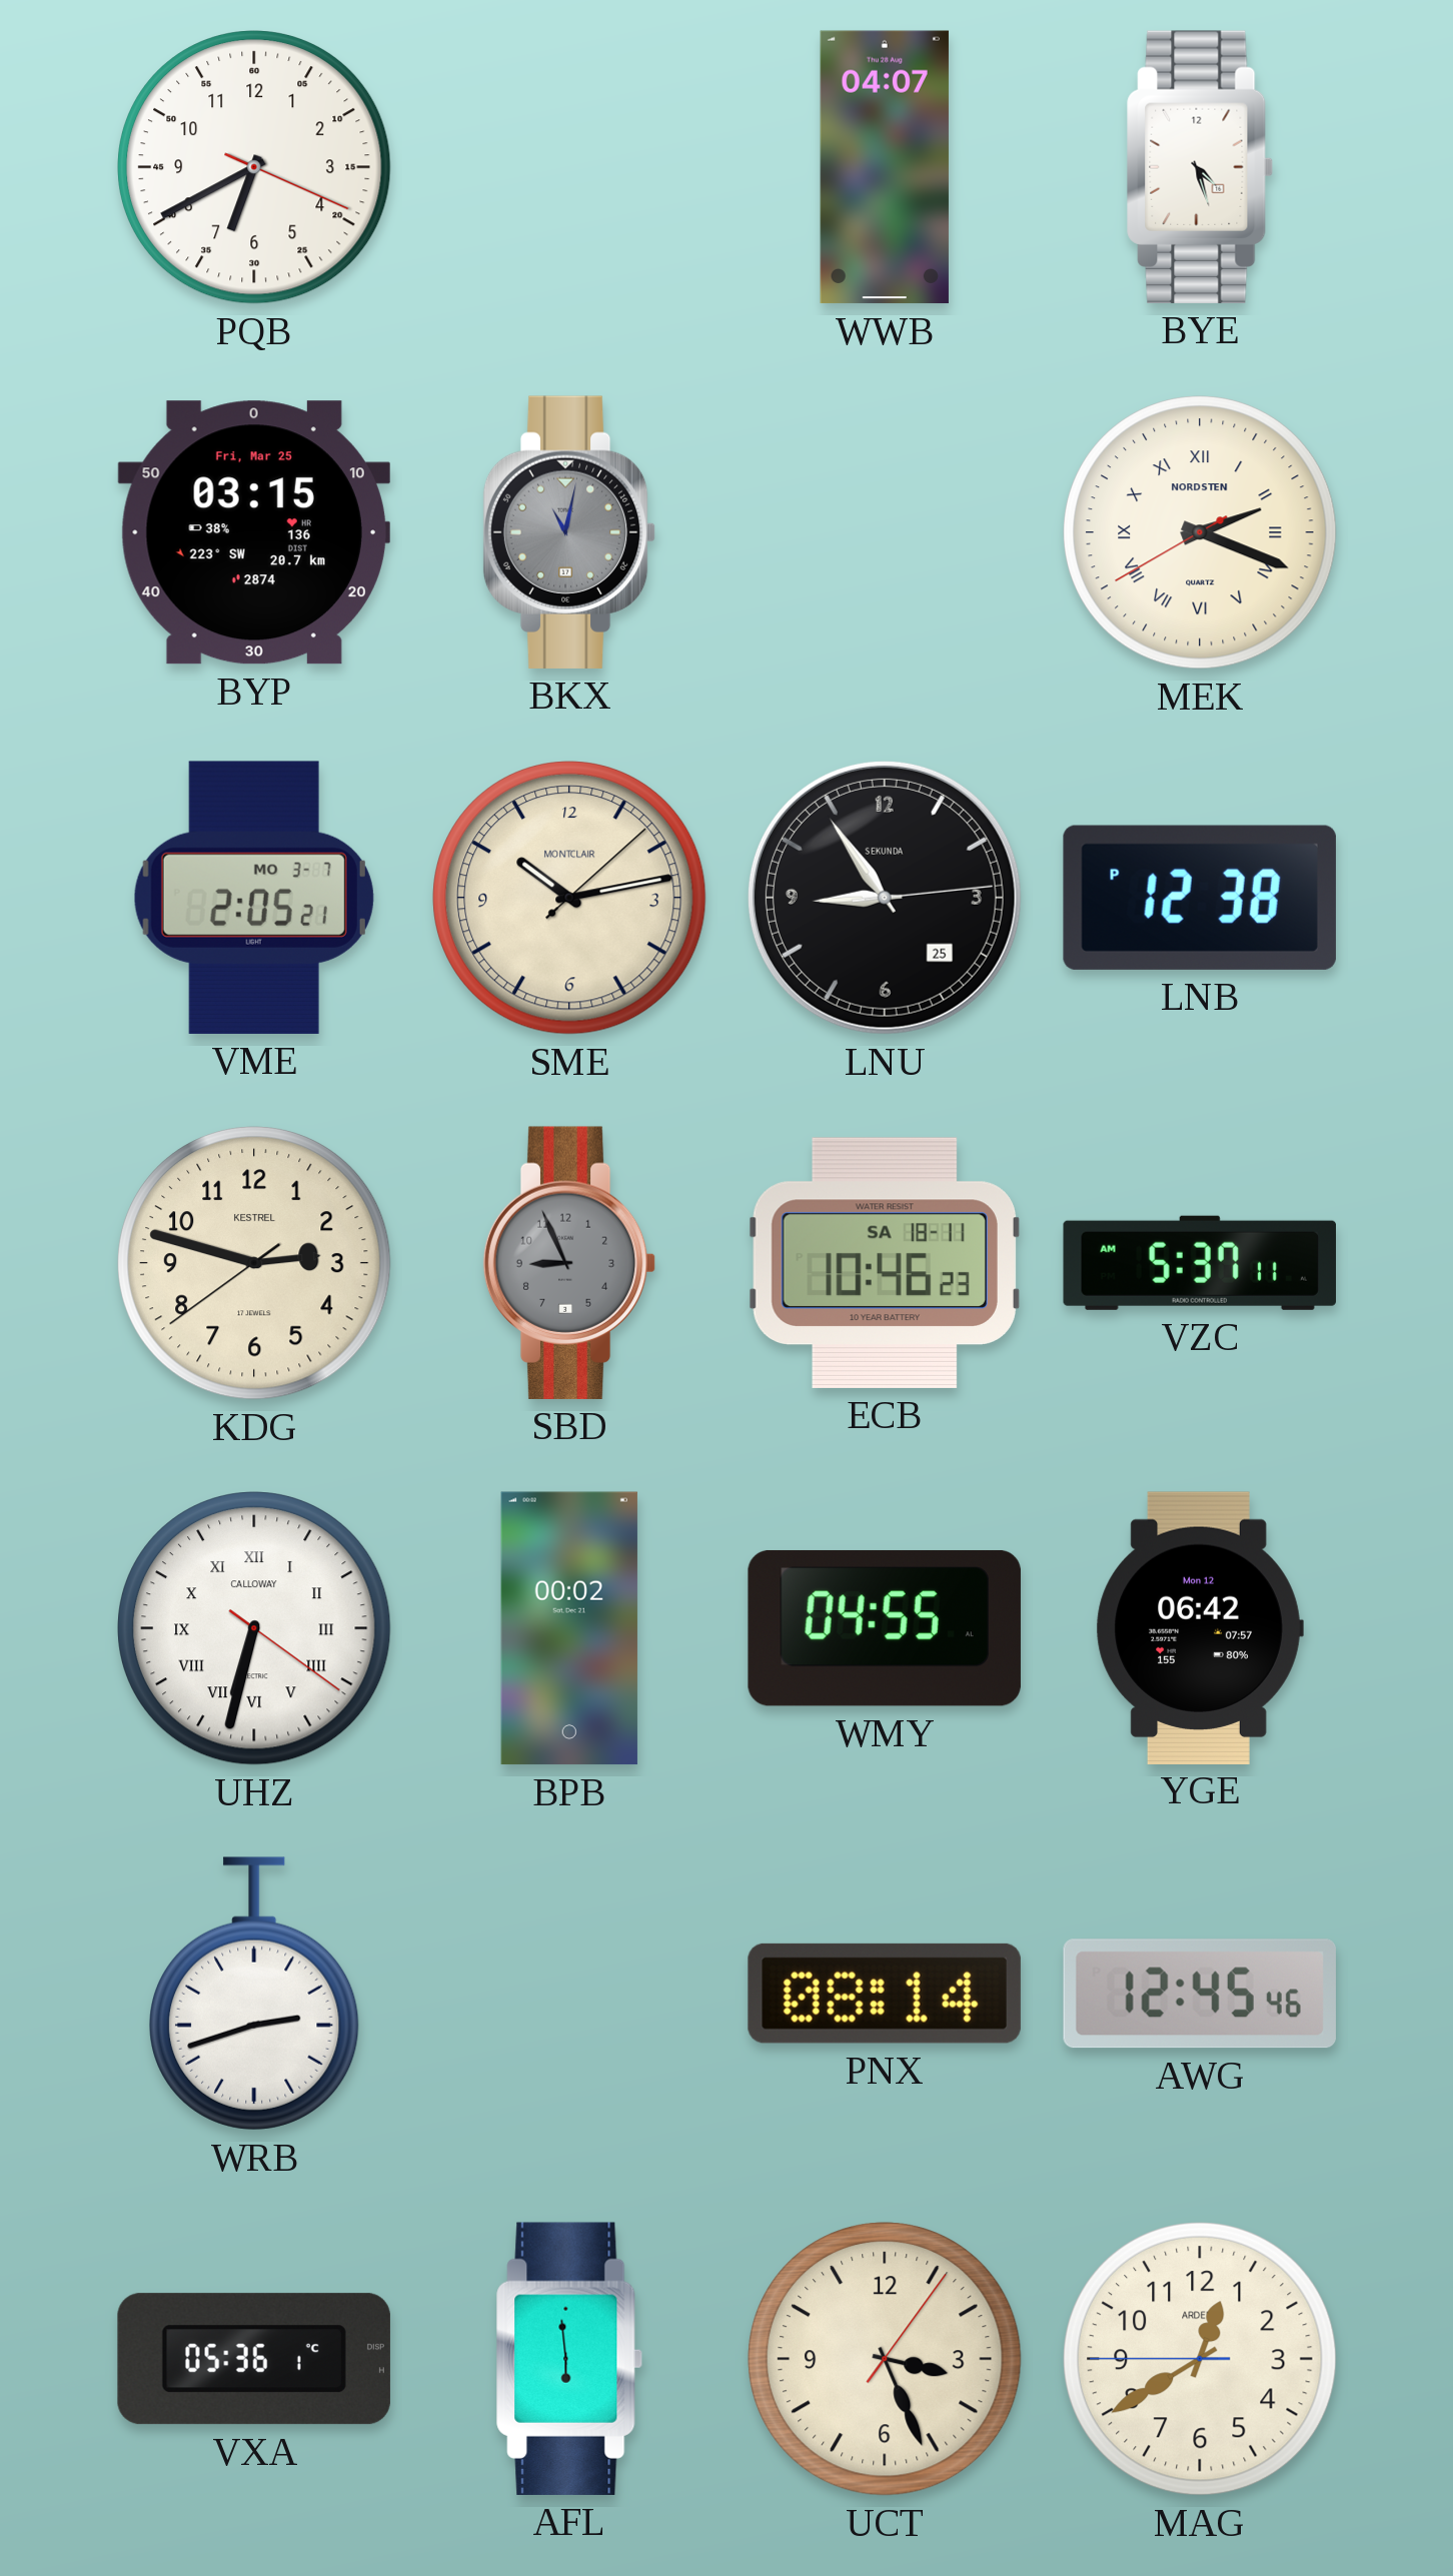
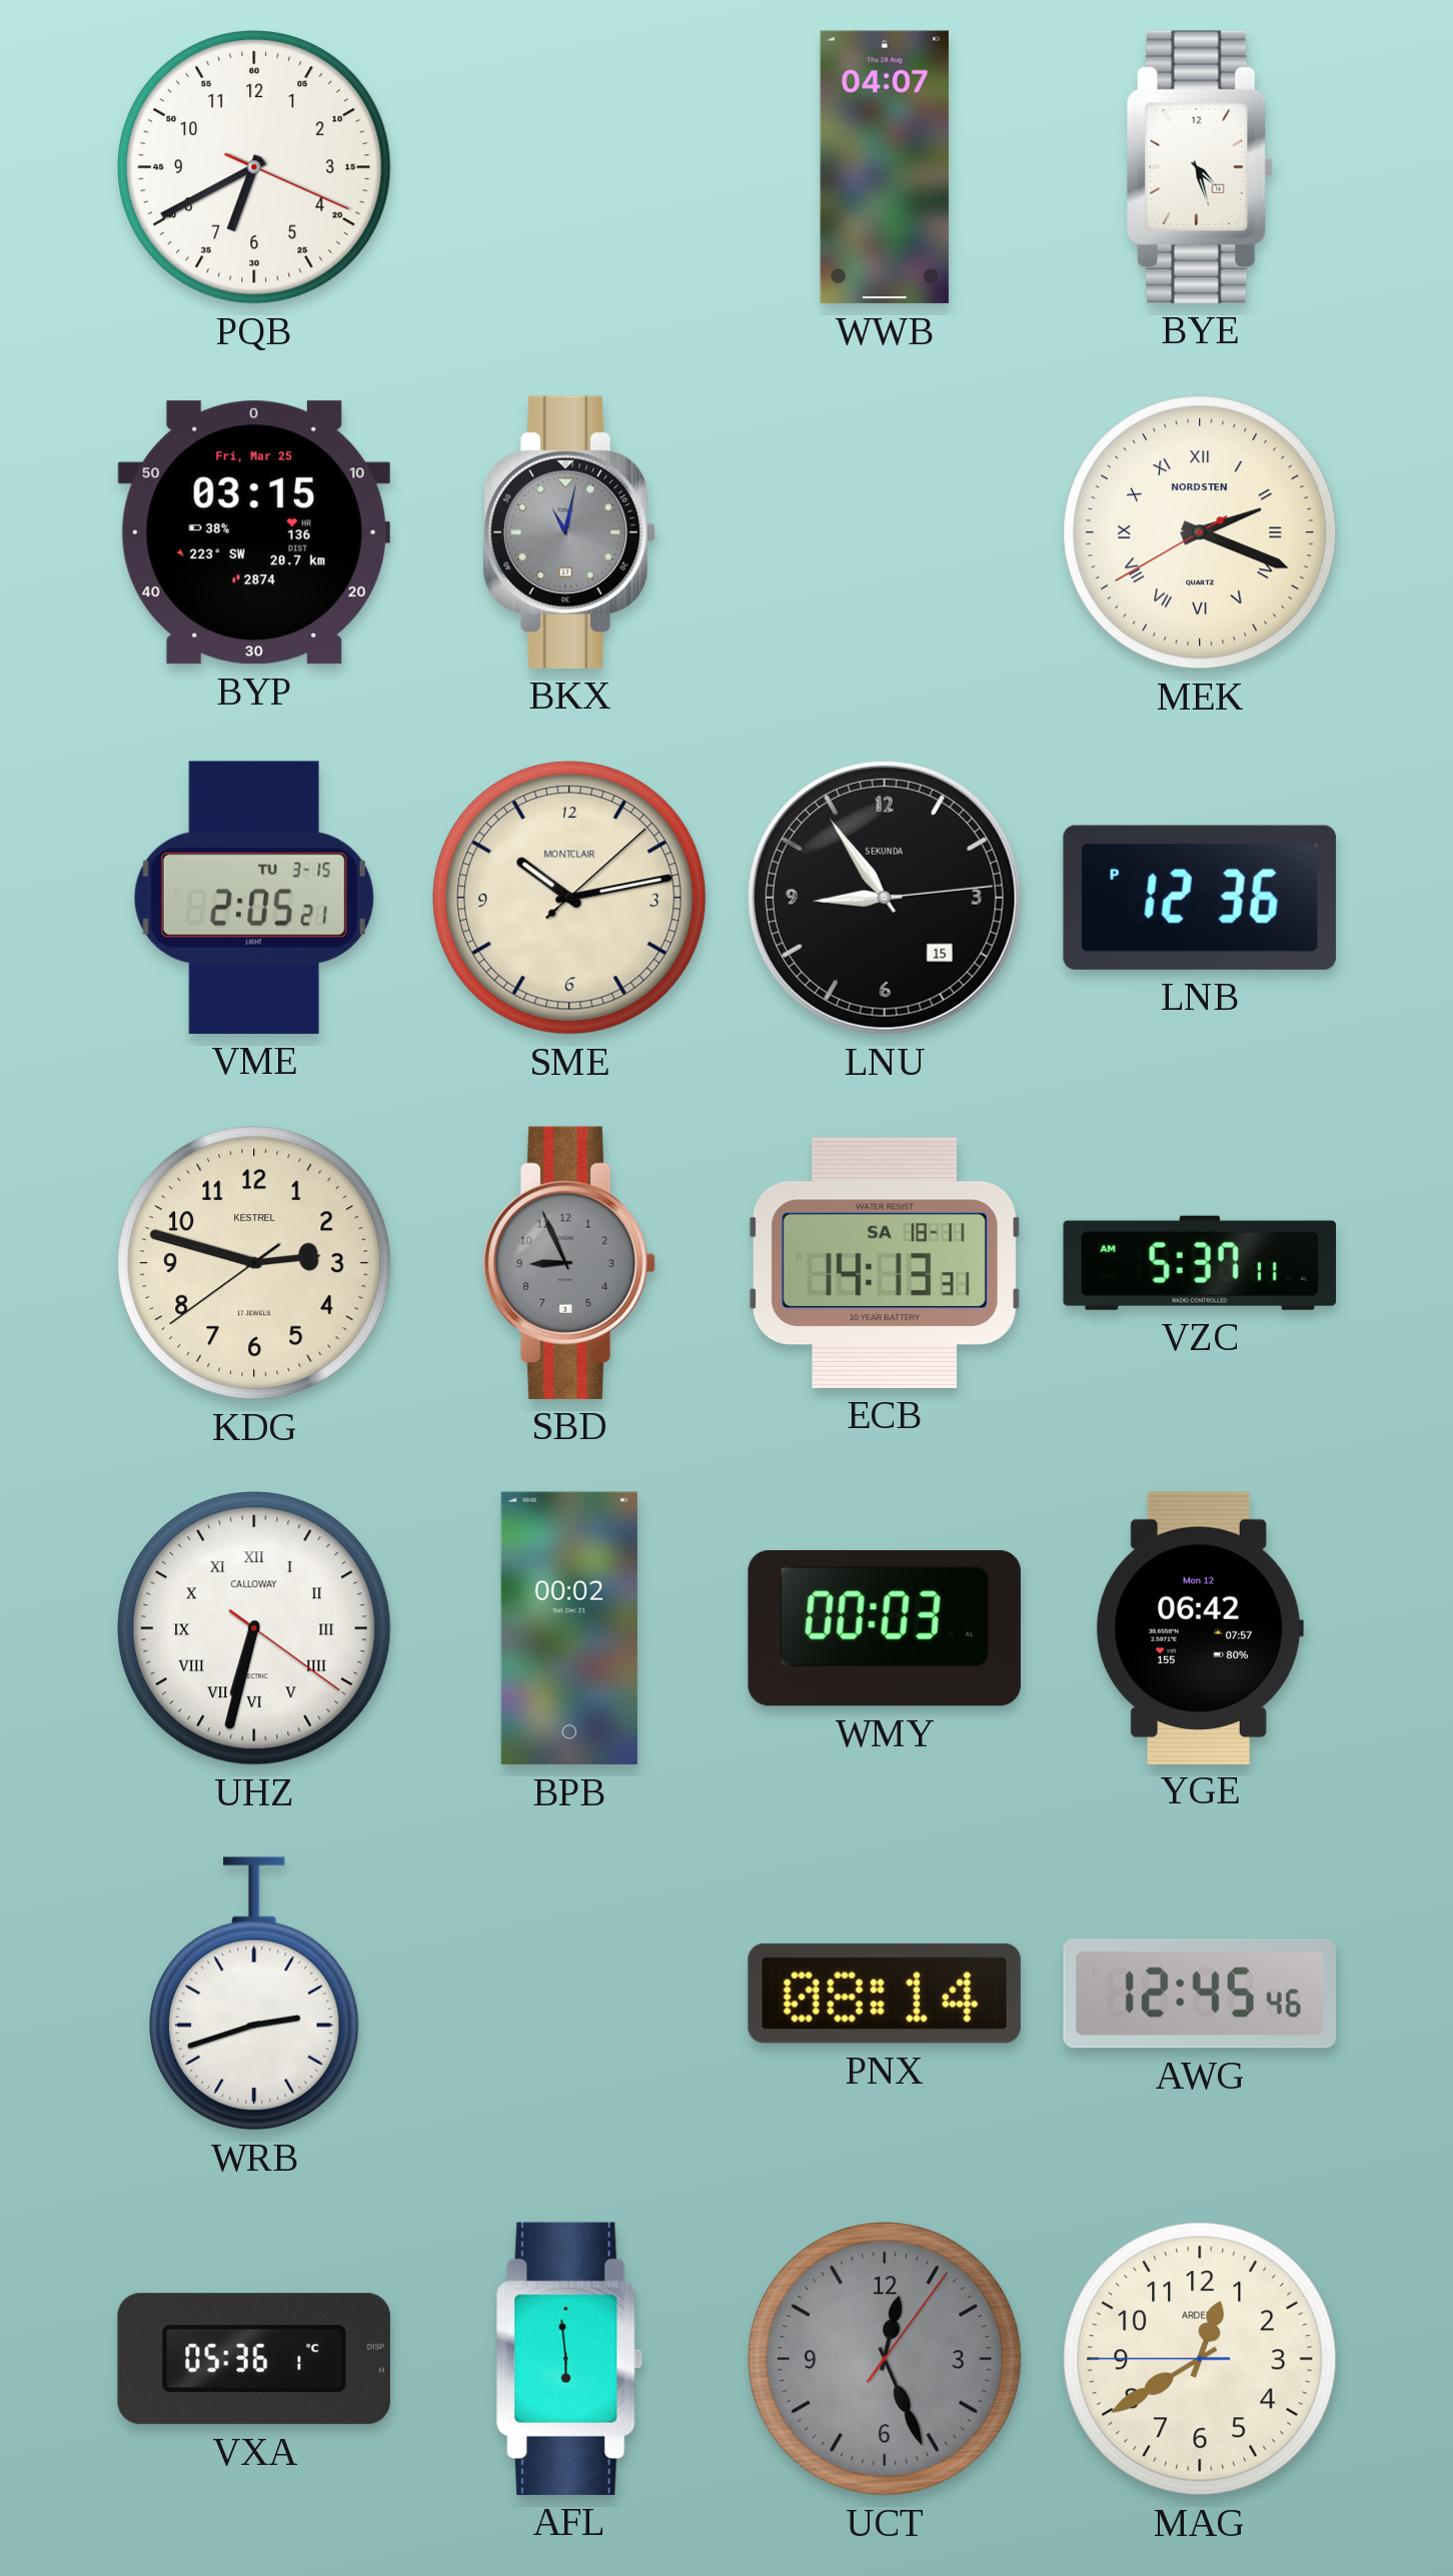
VME date: MO 3-7 -> TU 3-15
LNU date: 25 -> 15
LNB: 12:38 -> 12:36
ECB: 10:46 -> 14:13
WMY: 04:55 -> 00:03
UCT: 3:26 -> 12:26
UCT dial: cream -> grey
